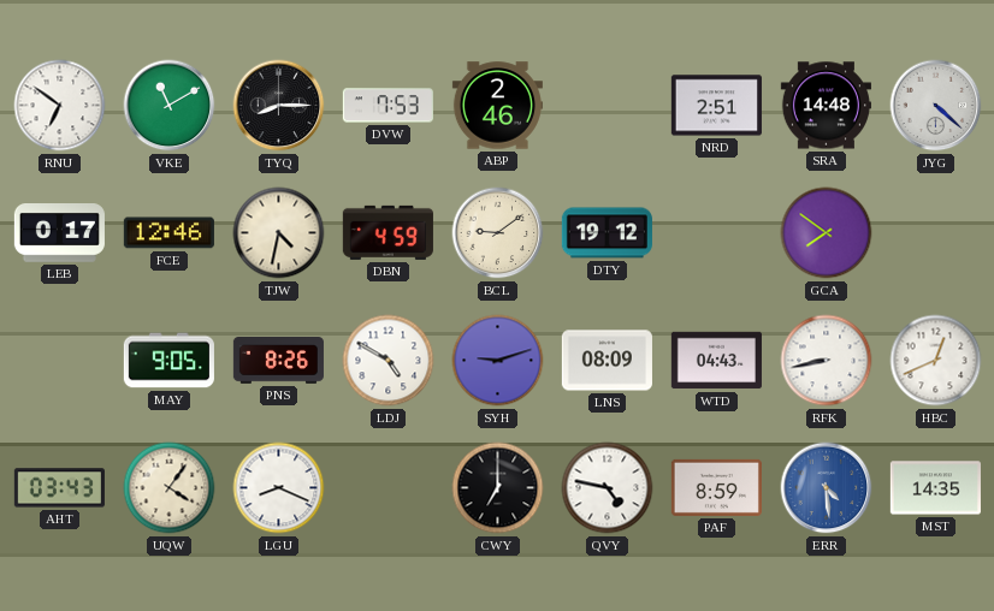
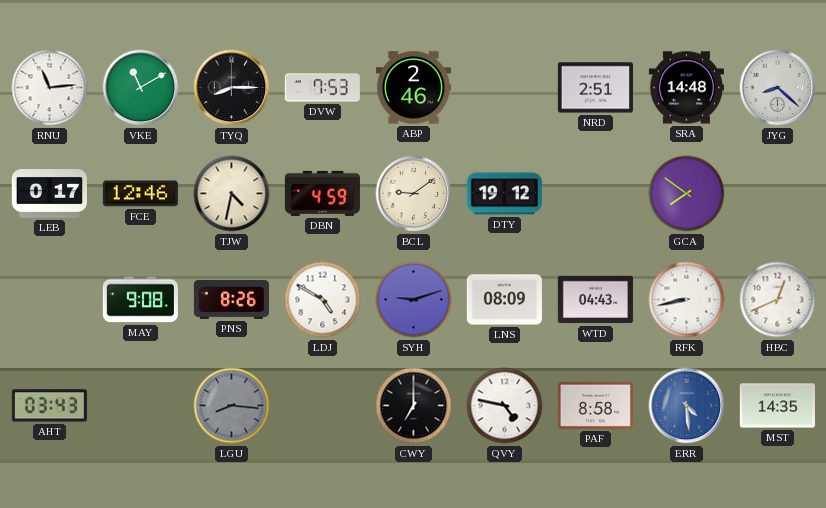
RNU: 6:51 -> 11:14
JYG: 4:22 -> 8:22
MAY: 9:05 -> 9:08
UQW: 4:06 -> none
LGU: 8:19 -> 8:16
LGU dial: white -> grey
PAF: 8:59 -> 8:58
